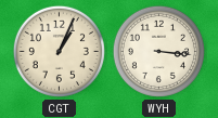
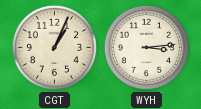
WYH: 3:16 -> 3:14
